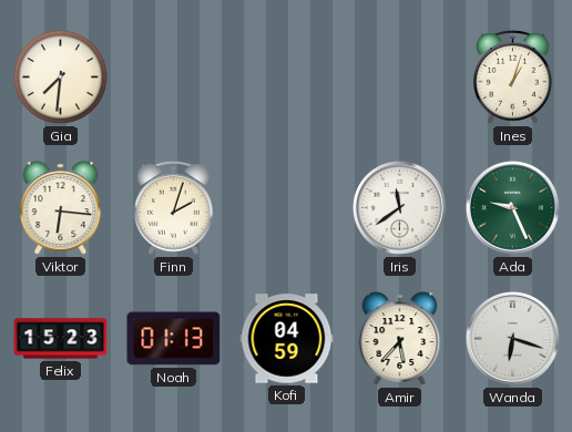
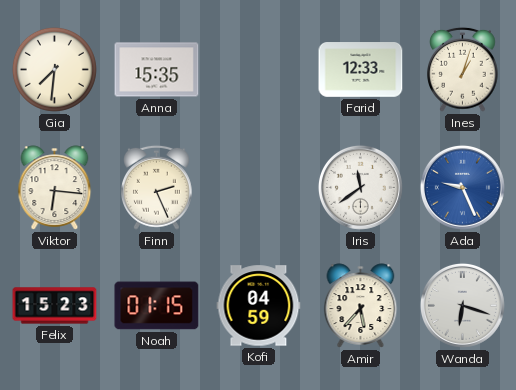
Anna: none -> 15:35
Farid: none -> 12:33
Finn: 2:03 -> 2:26
Ada dial: green -> blue
Noah: 01:13 -> 01:15
